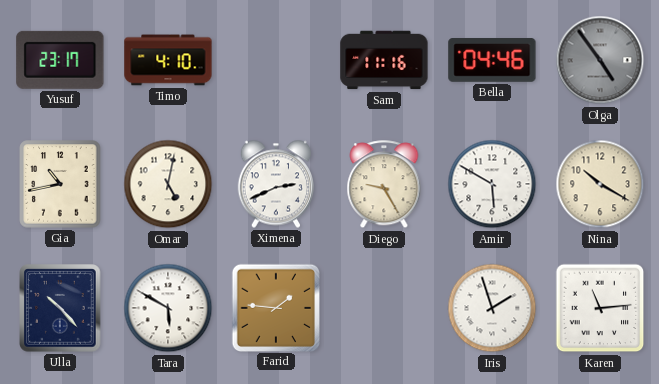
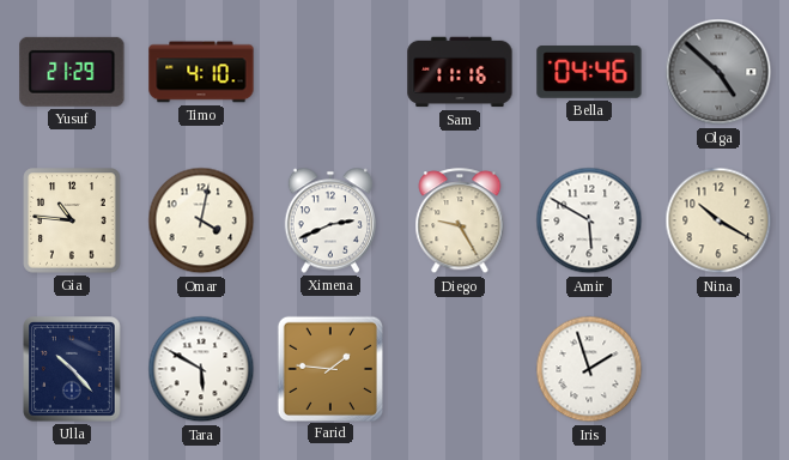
Yusuf: 23:17 -> 21:29
Olga: 4:54 -> 4:52
Gia: 10:43 -> 10:46
Omar: 5:02 -> 4:02
Karen: 11:14 -> none
